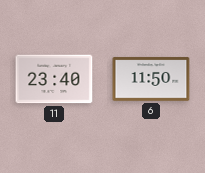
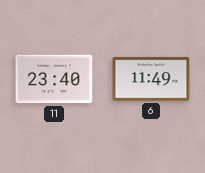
6: 11:50 -> 11:49
